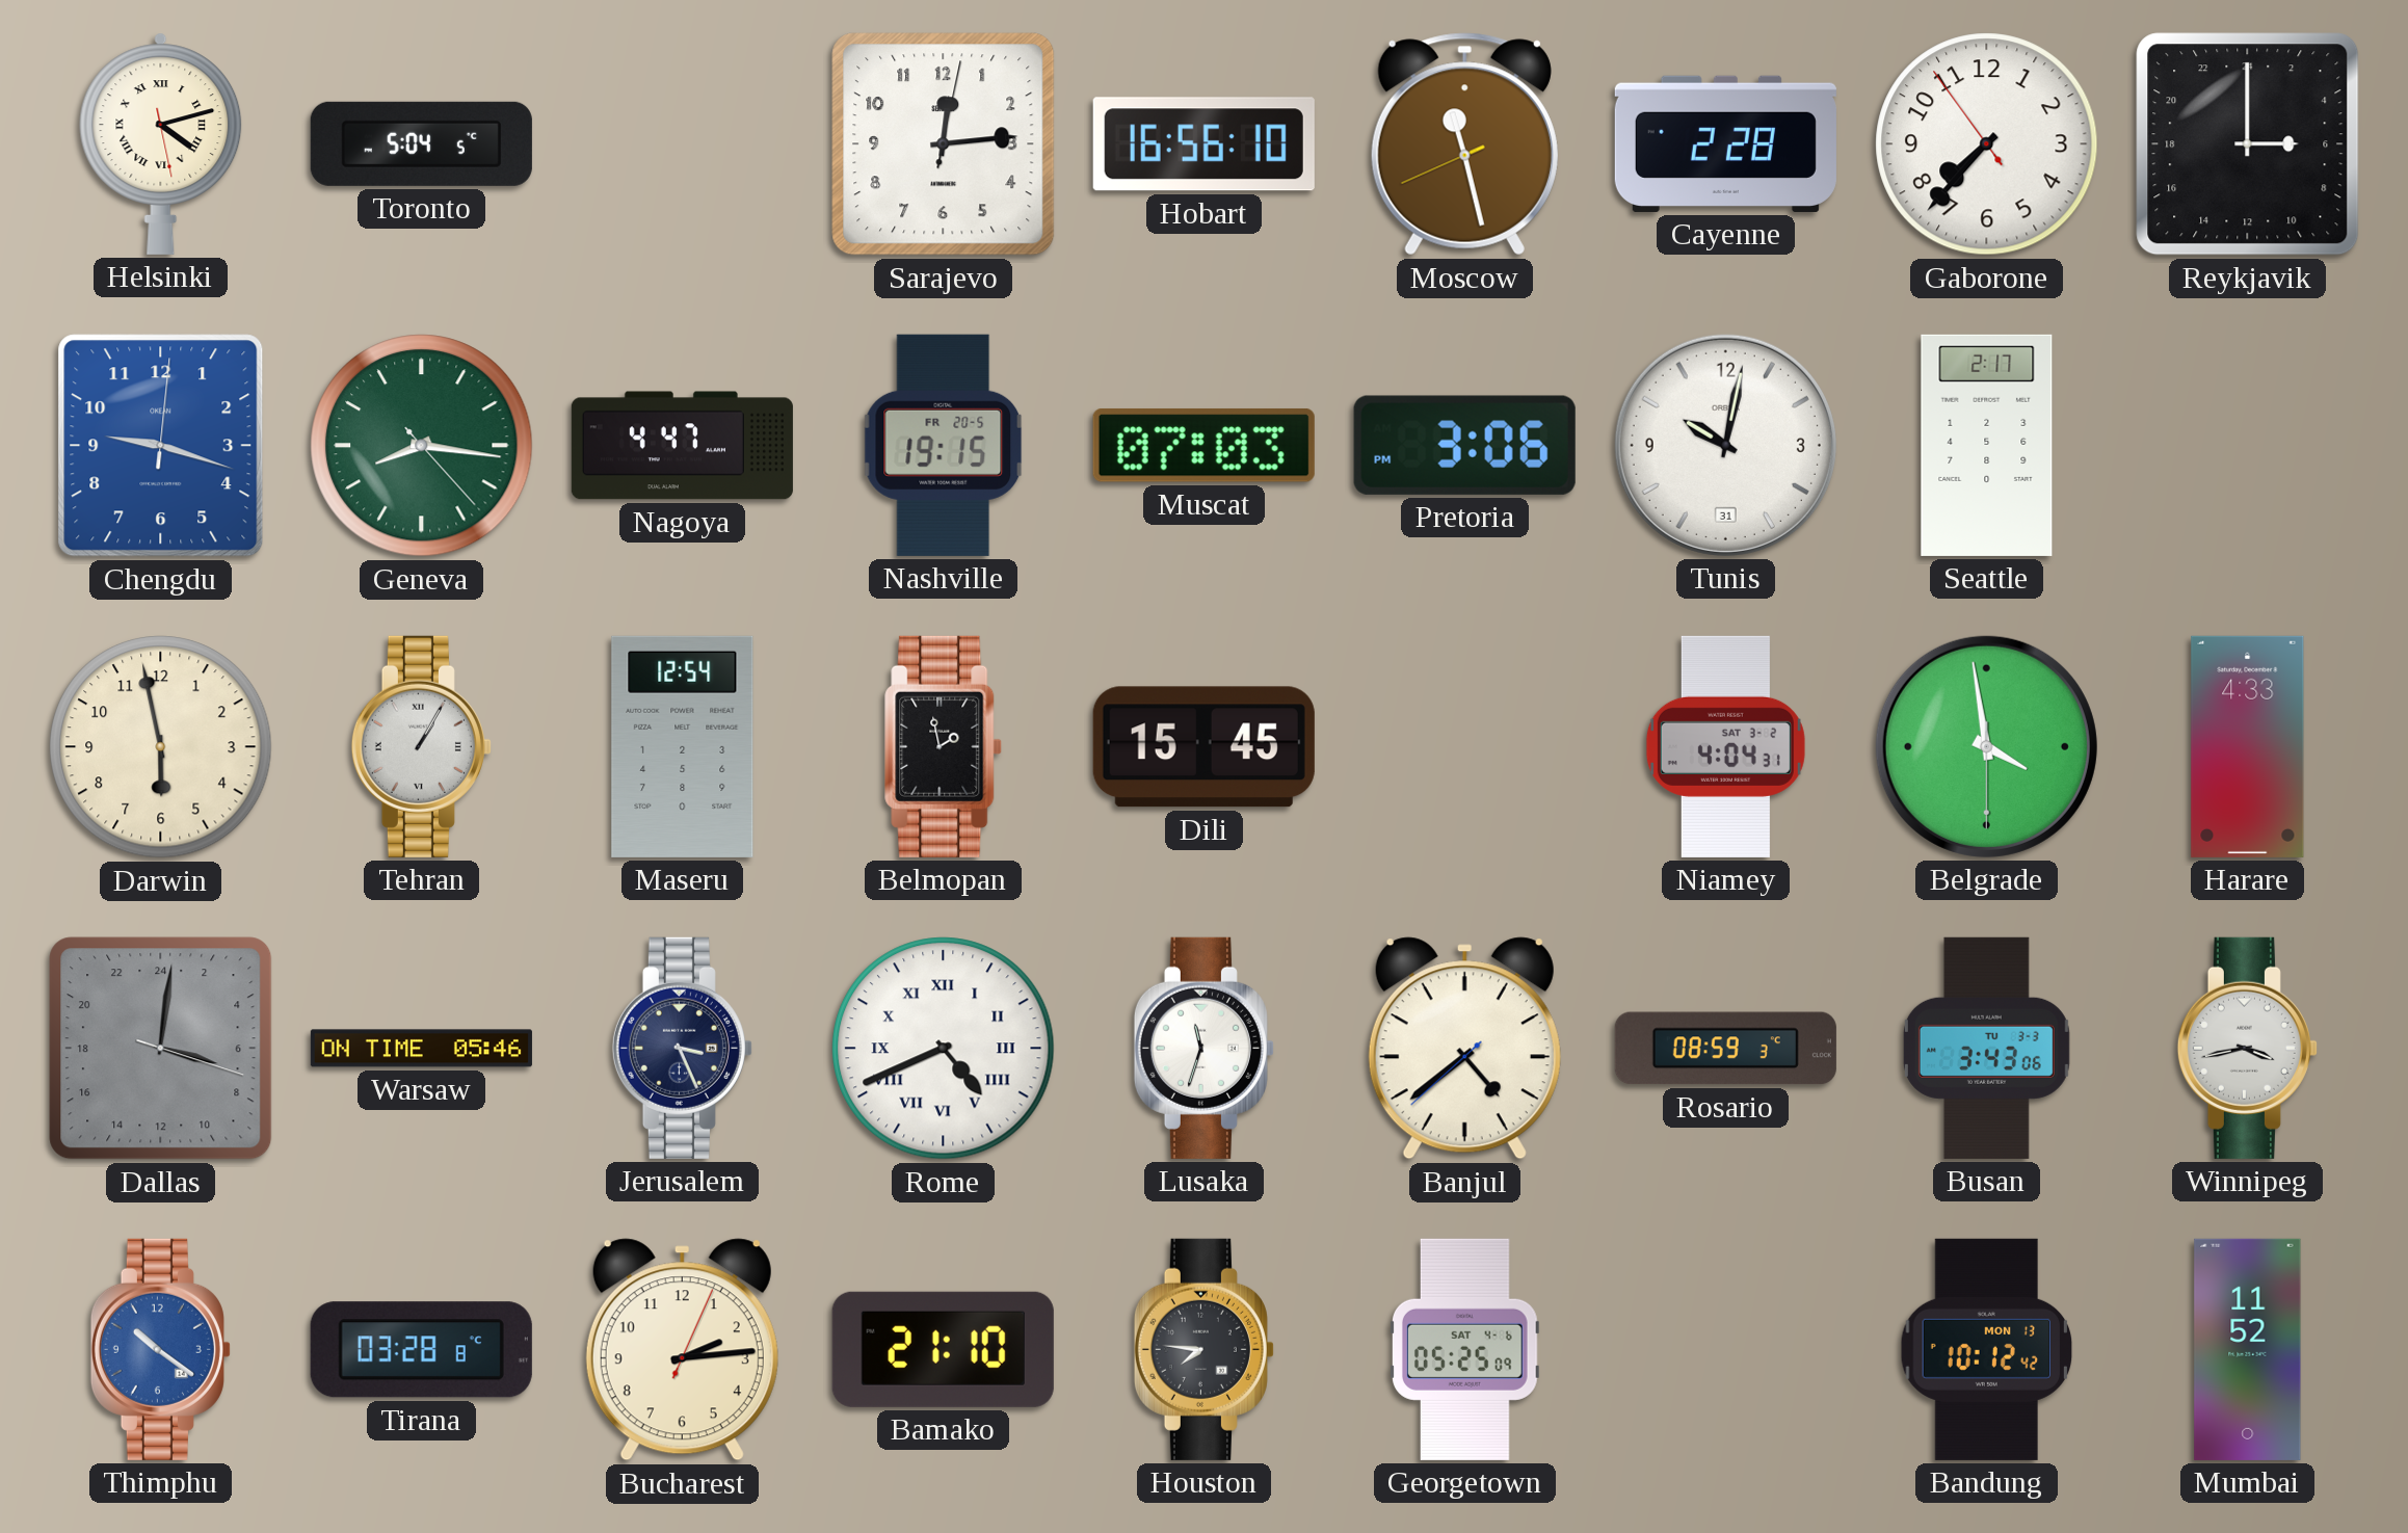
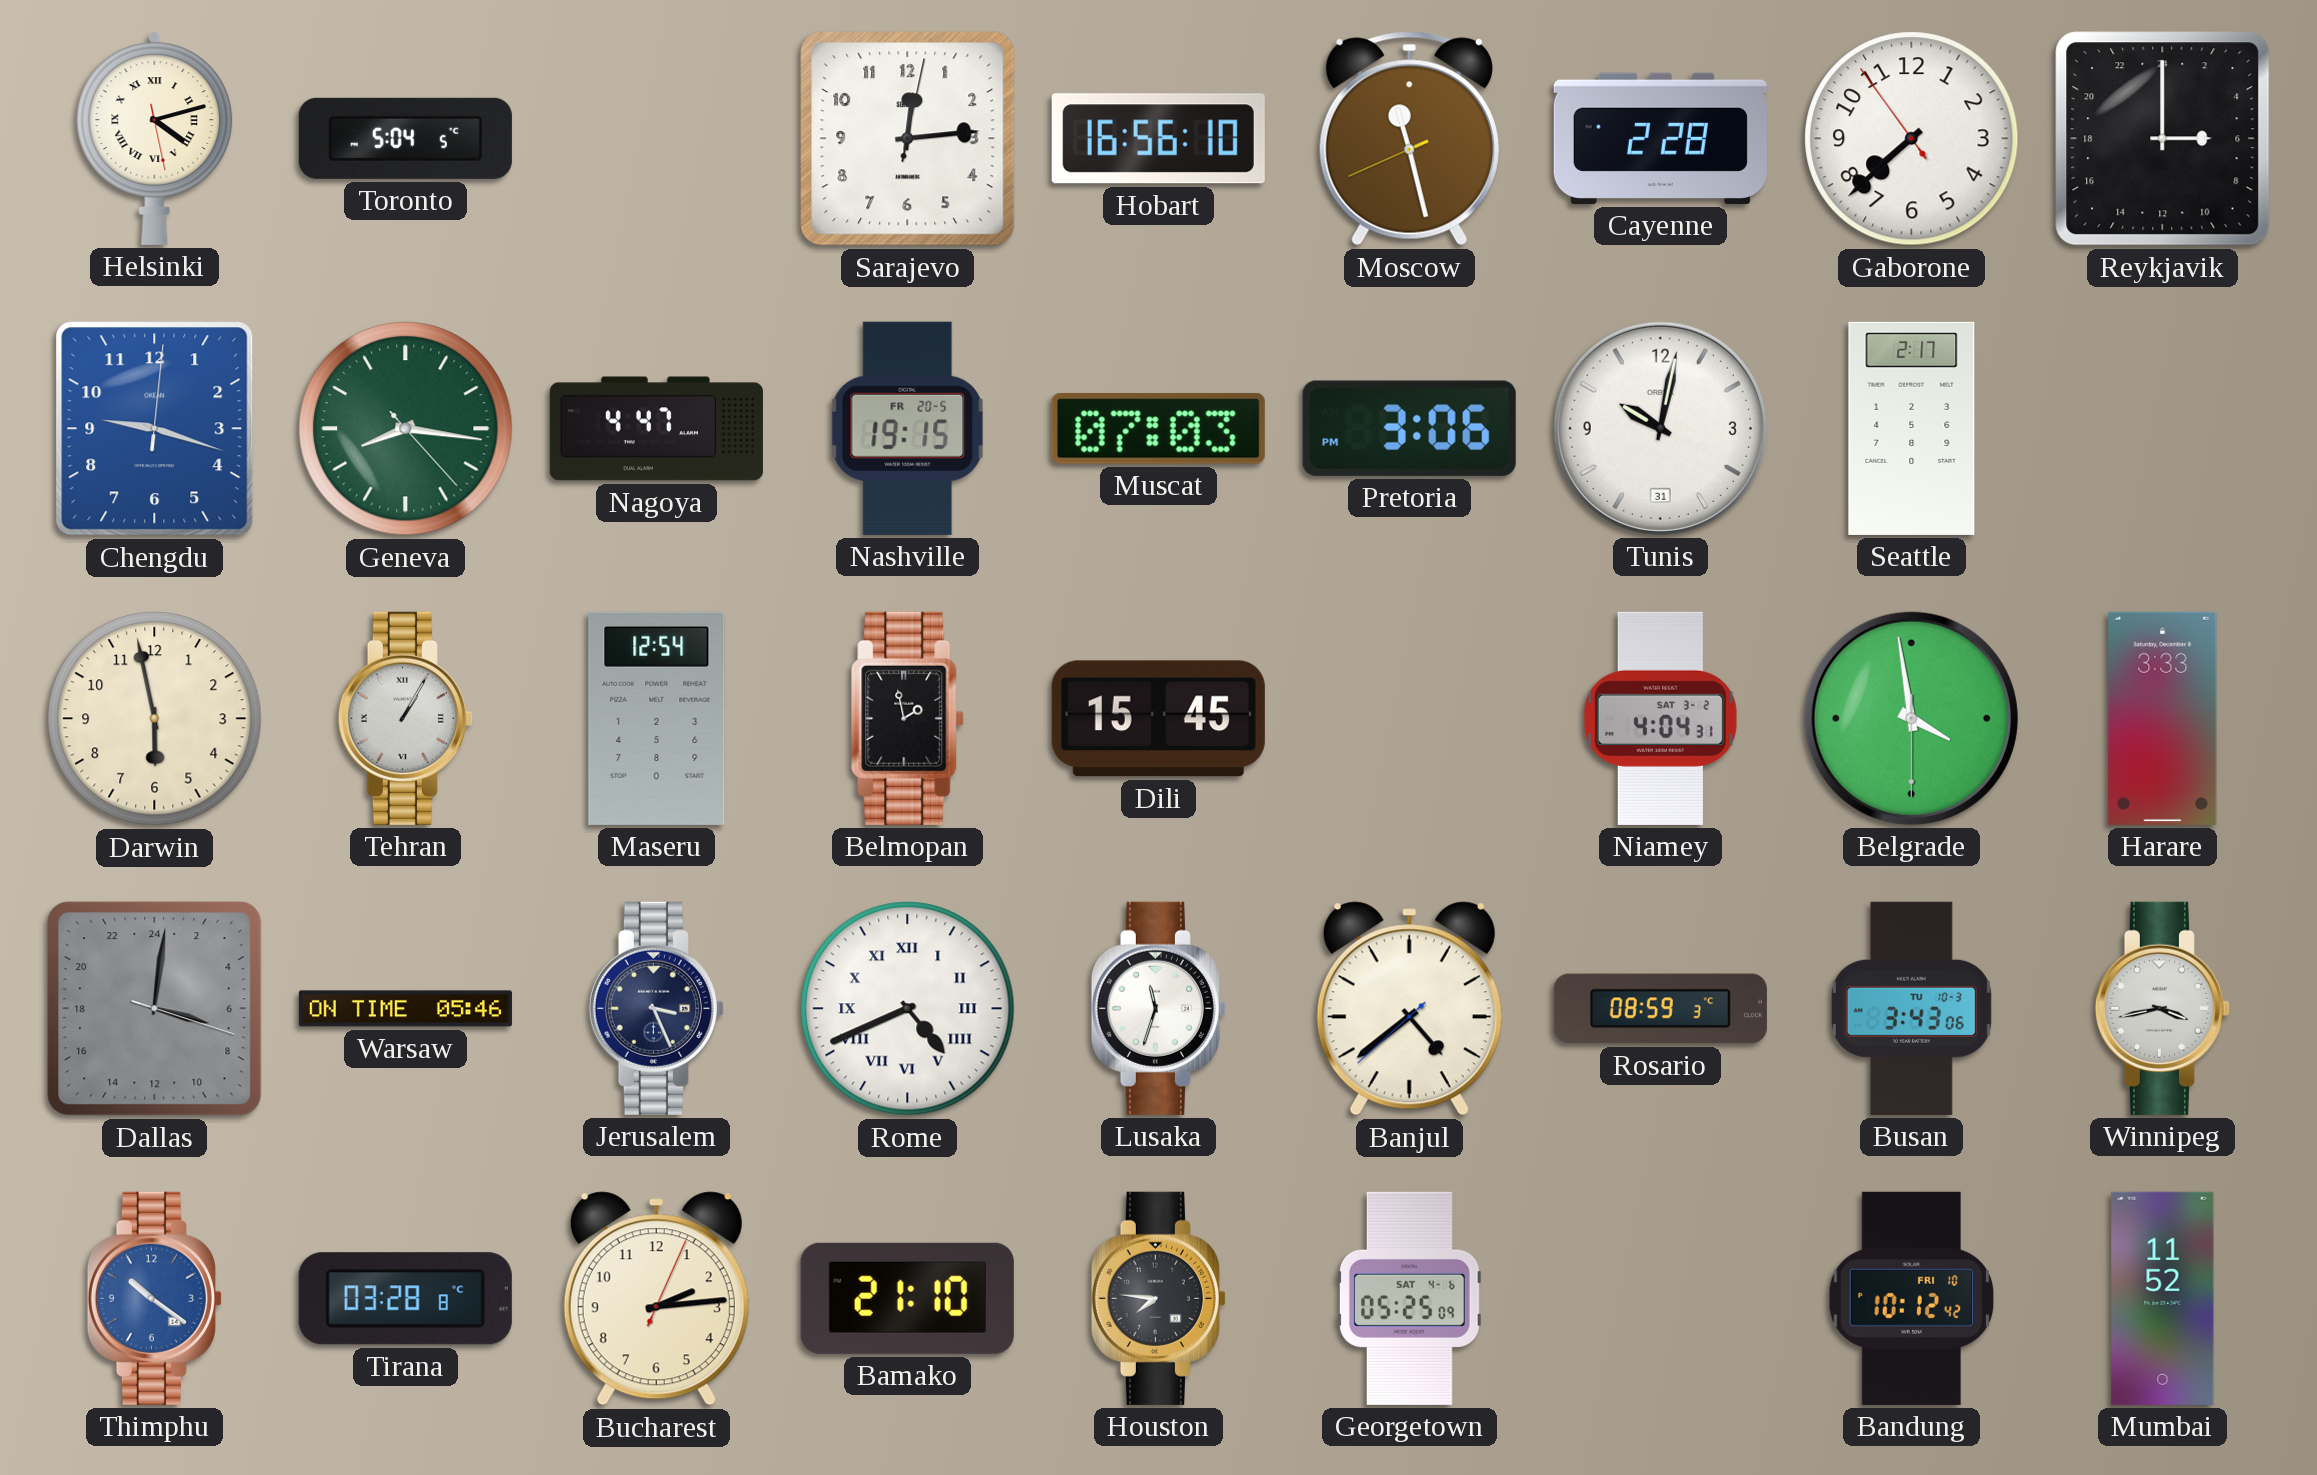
Gaborone: 7:36 -> 7:37
Harare: 4:33 -> 3:33
Busan date: TU 3-3 -> TU 10-3
Bandung date: MON 13 -> FRI 10
